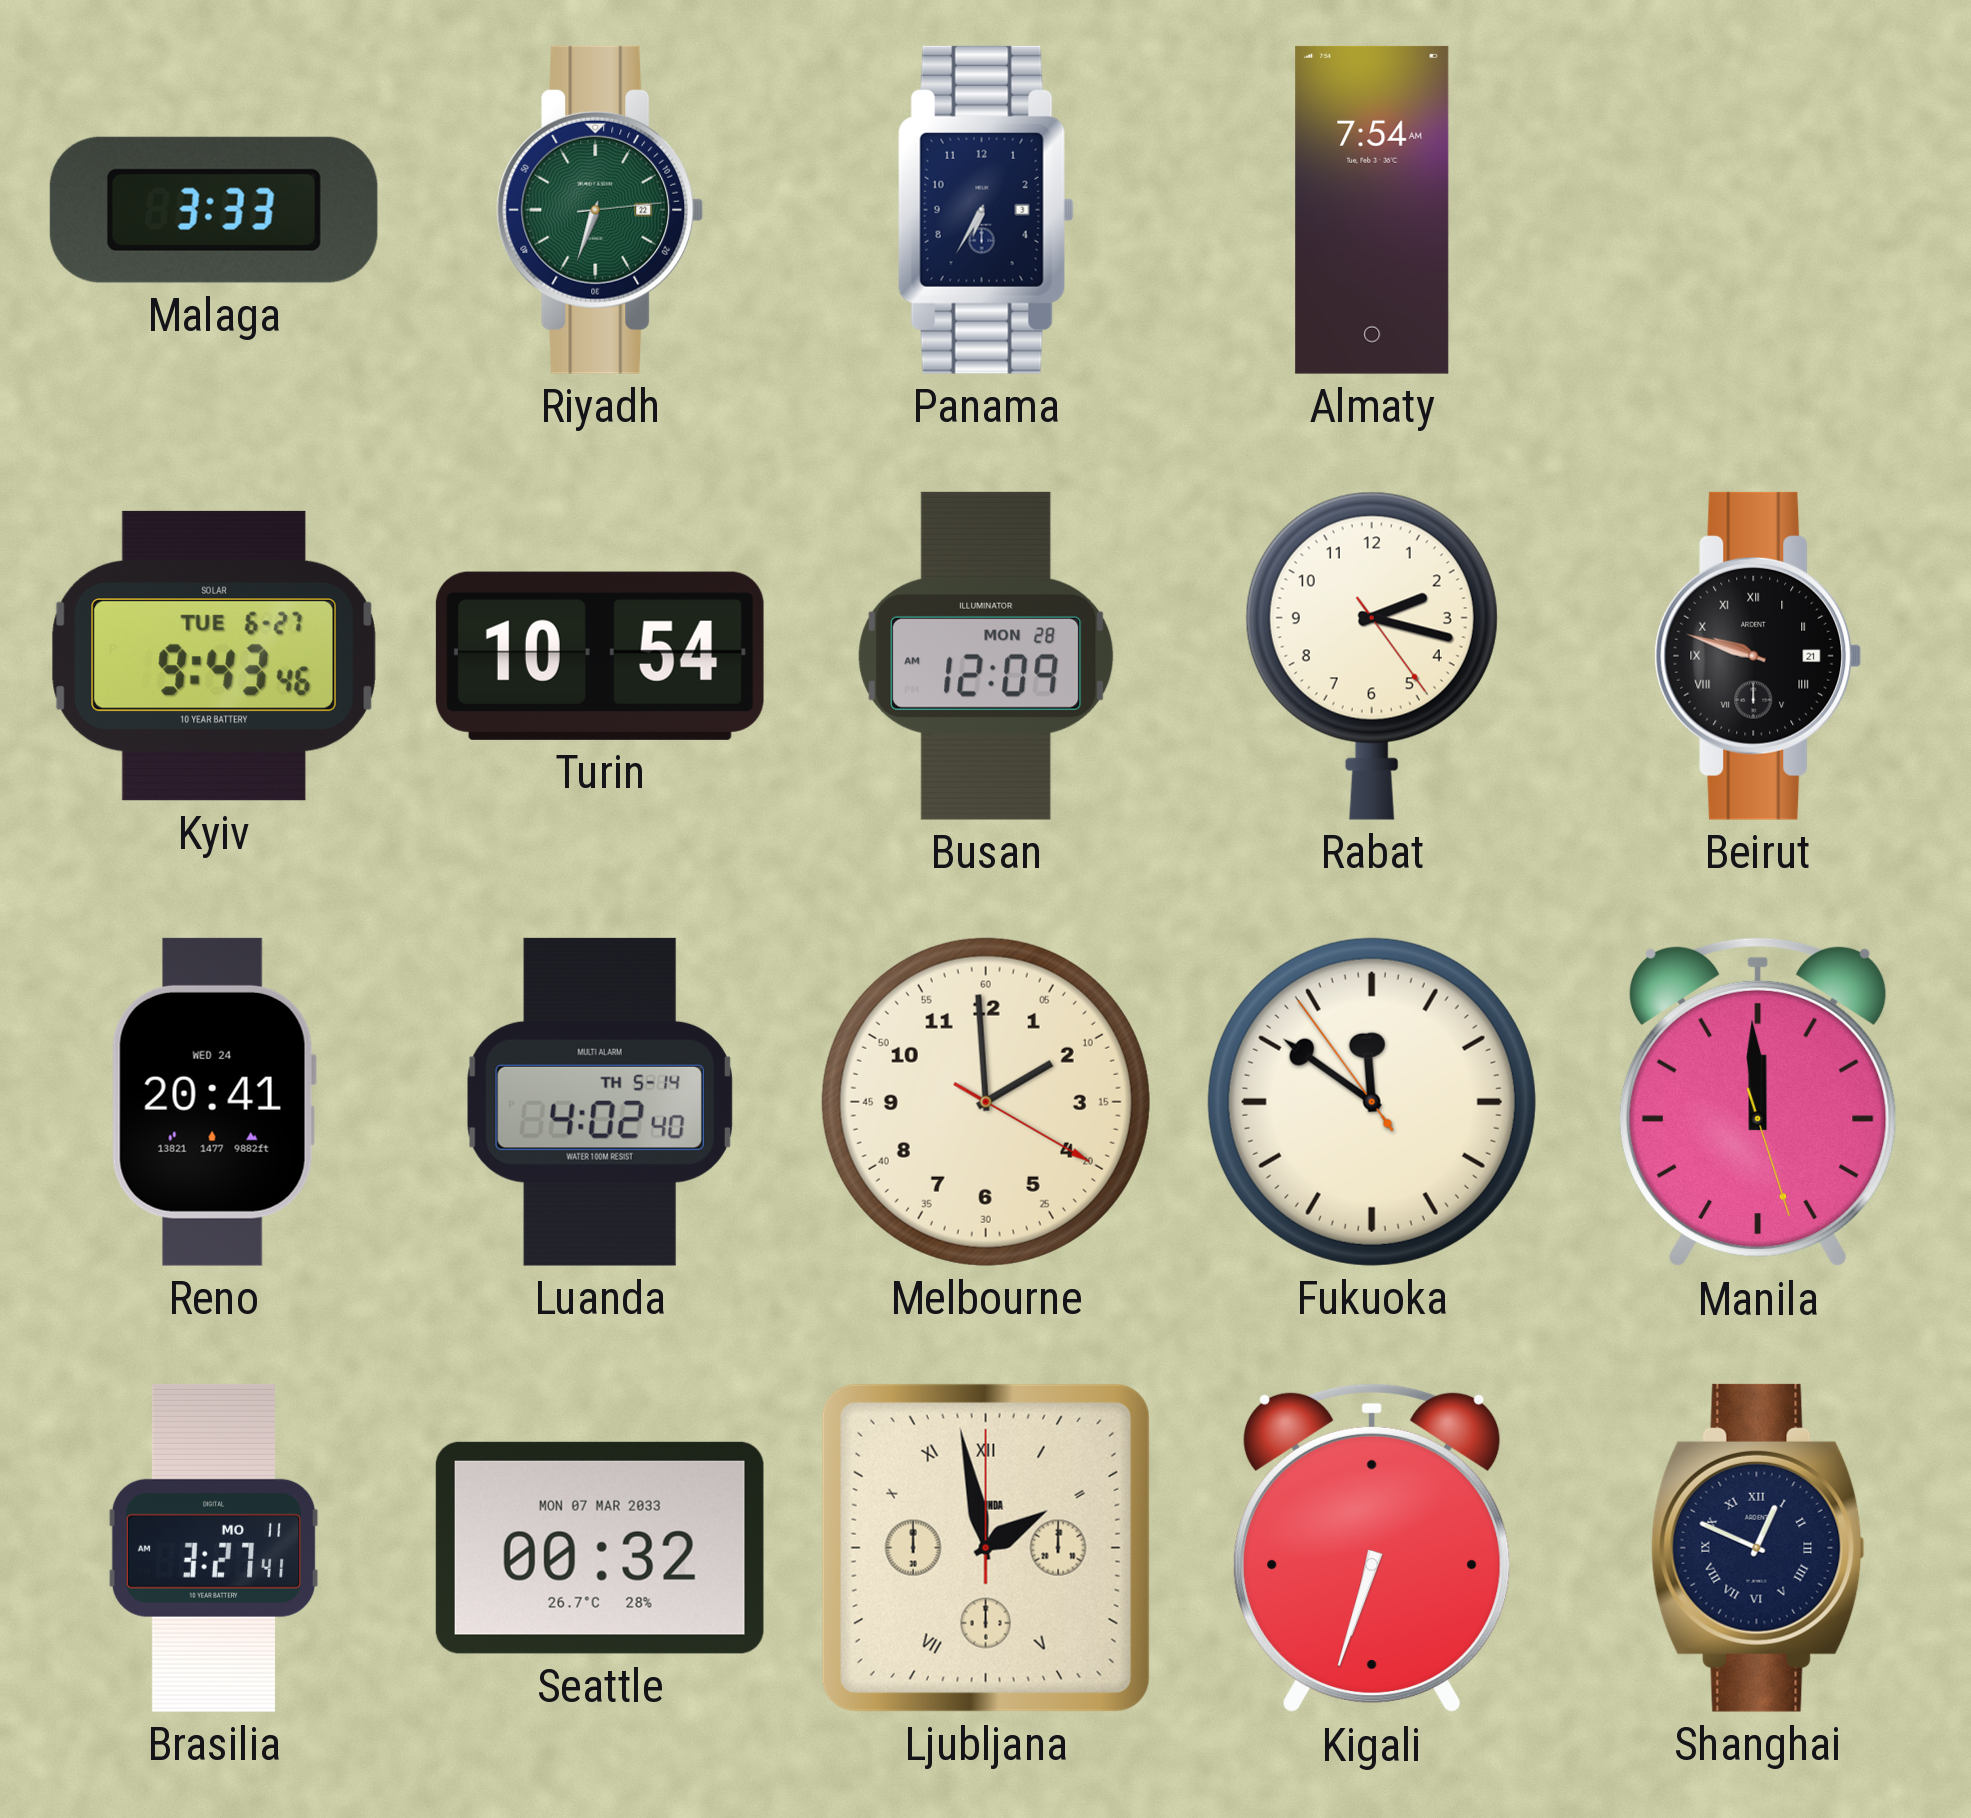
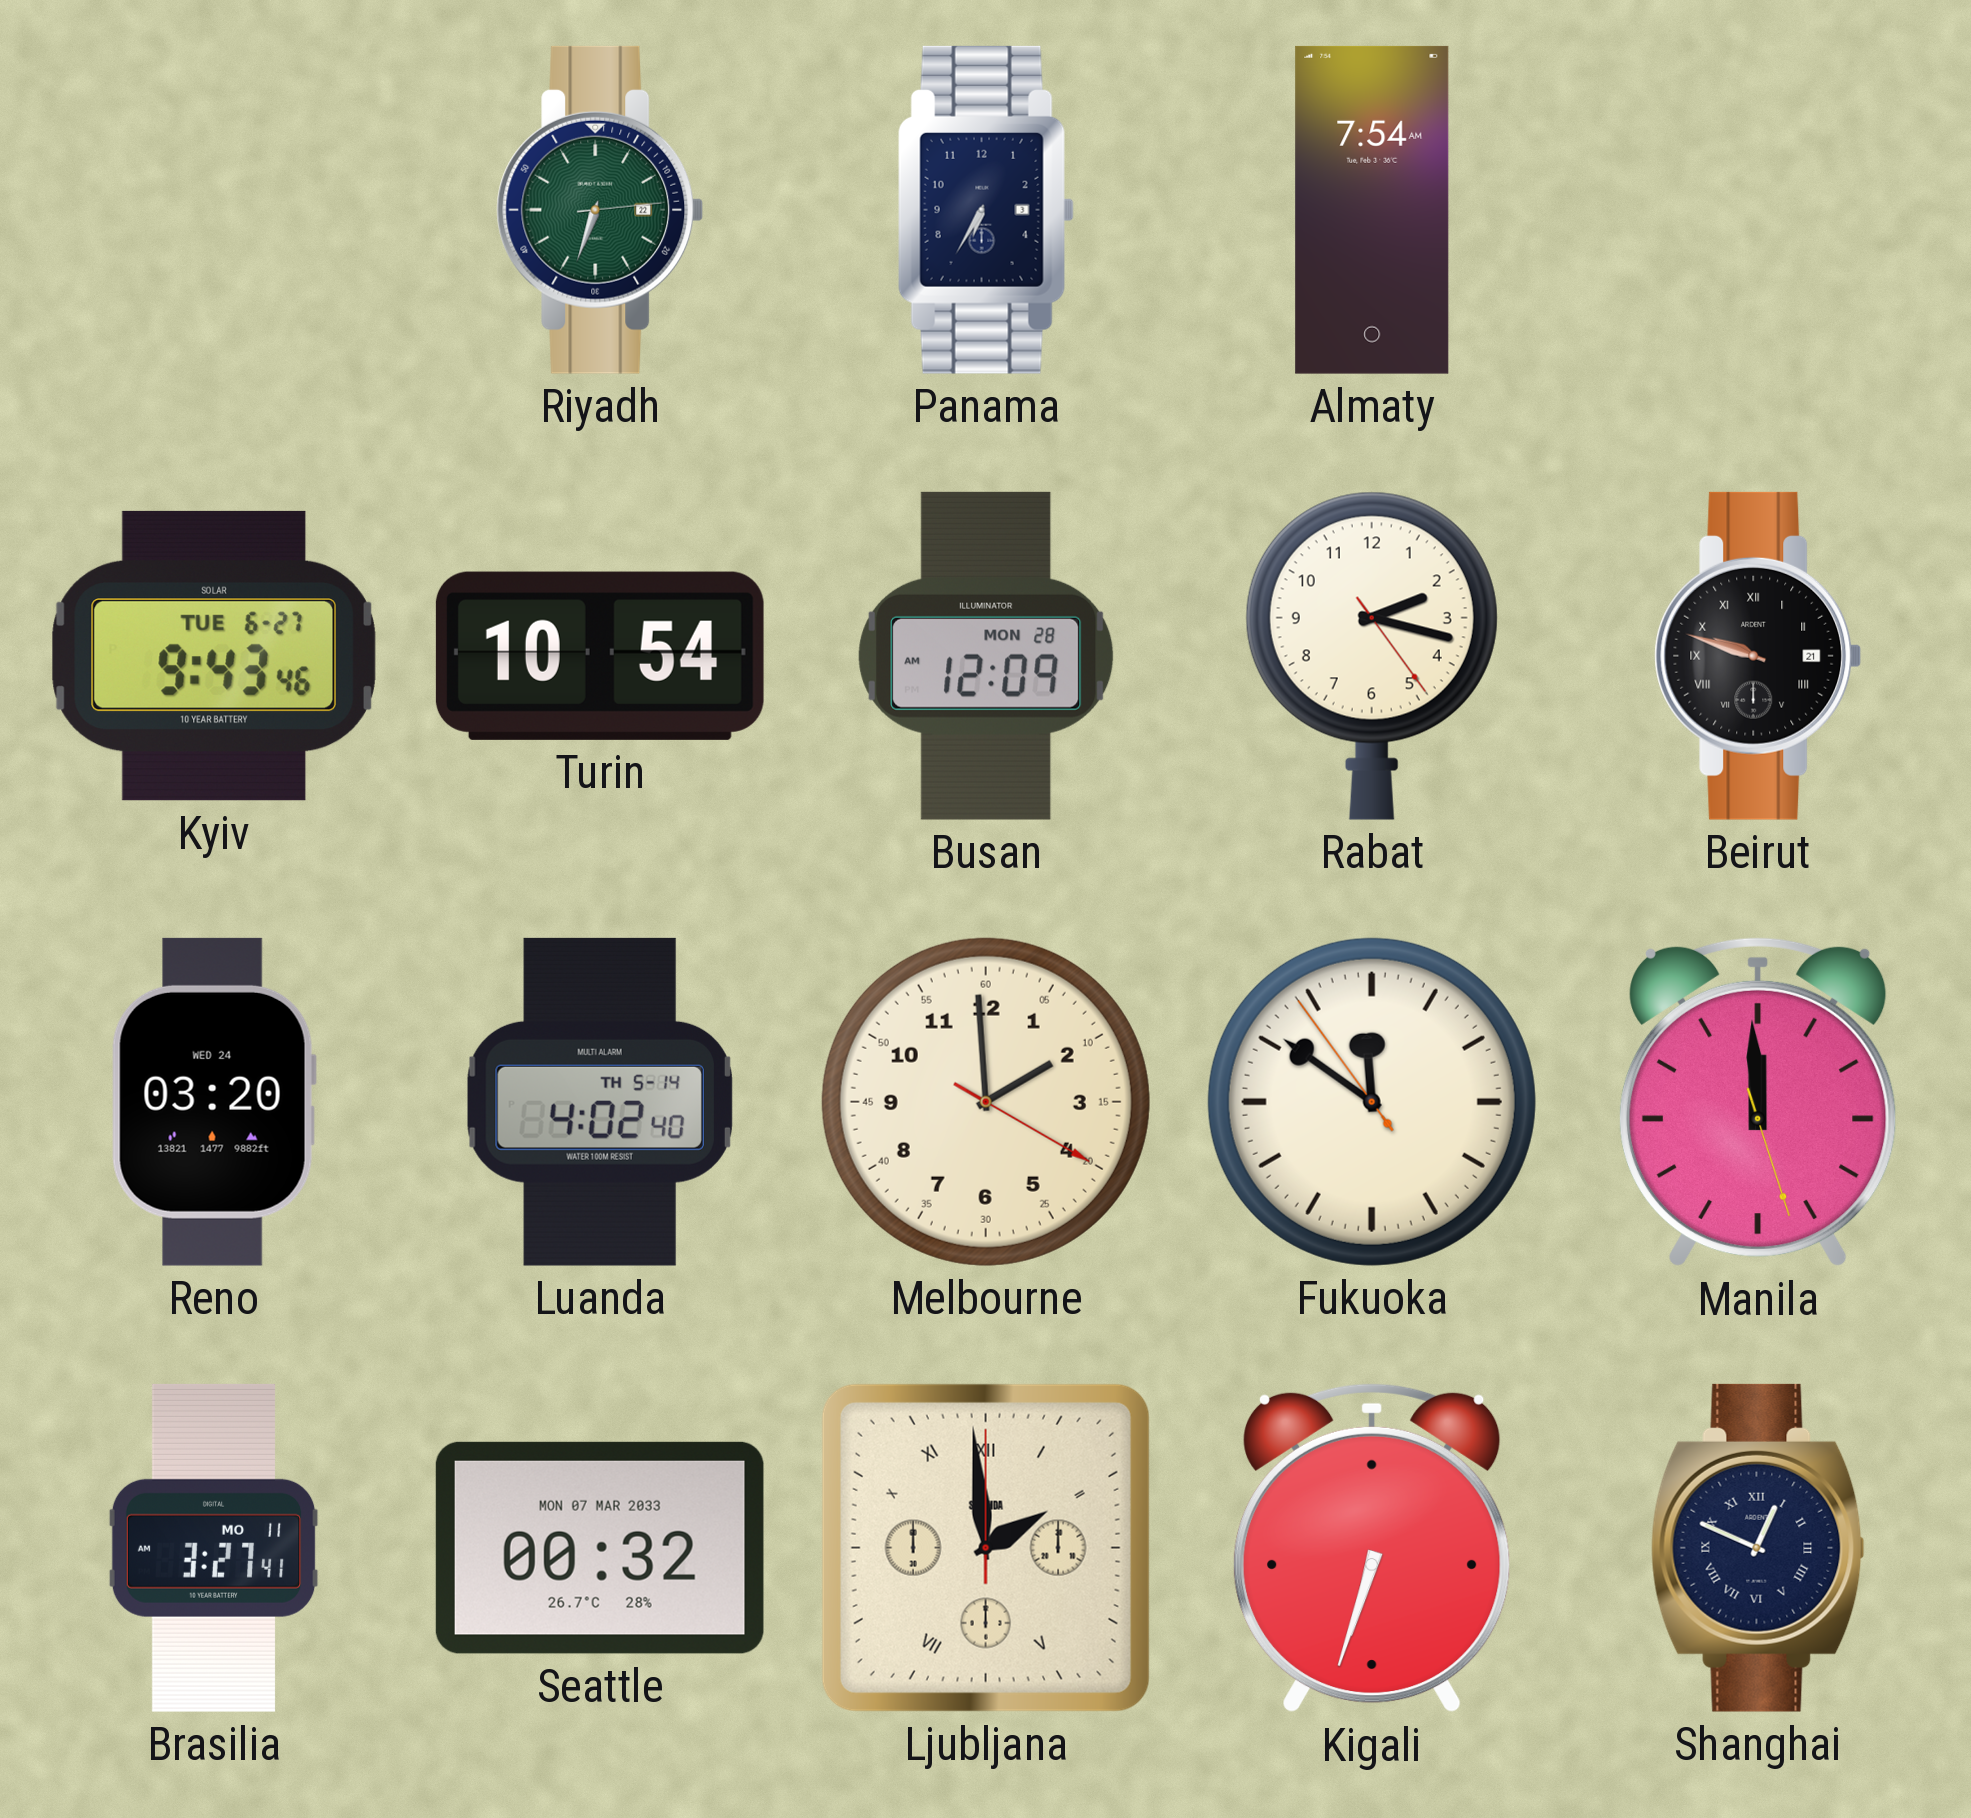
Malaga: 3:33 -> none
Reno: 20:41 -> 03:20
Ljubljana: 1:58 -> 1:59
